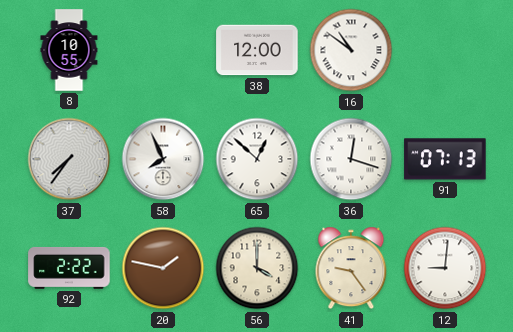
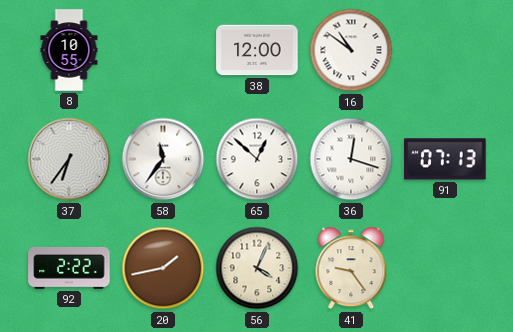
37: 7:36 -> 6:36
58: 7:56 -> 11:36
20: 1:47 -> 1:43
56: 4:00 -> 4:04
12: 9:01 -> none
